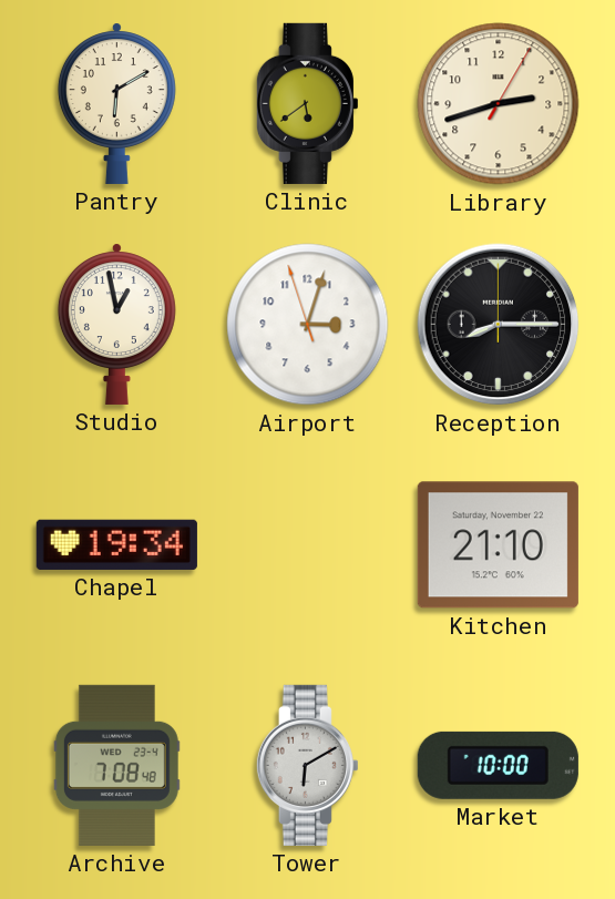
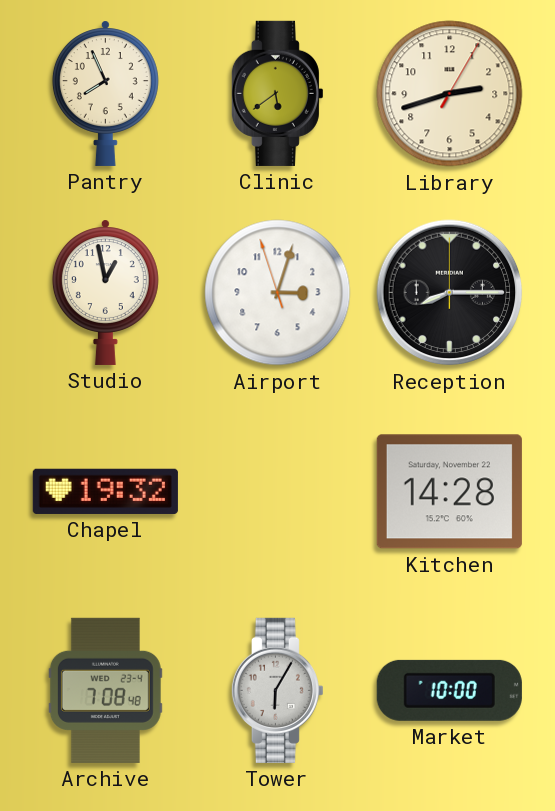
Pantry: 6:10 -> 7:56
Chapel: 19:34 -> 19:32
Kitchen: 21:10 -> 14:28
Tower: 6:10 -> 6:05
